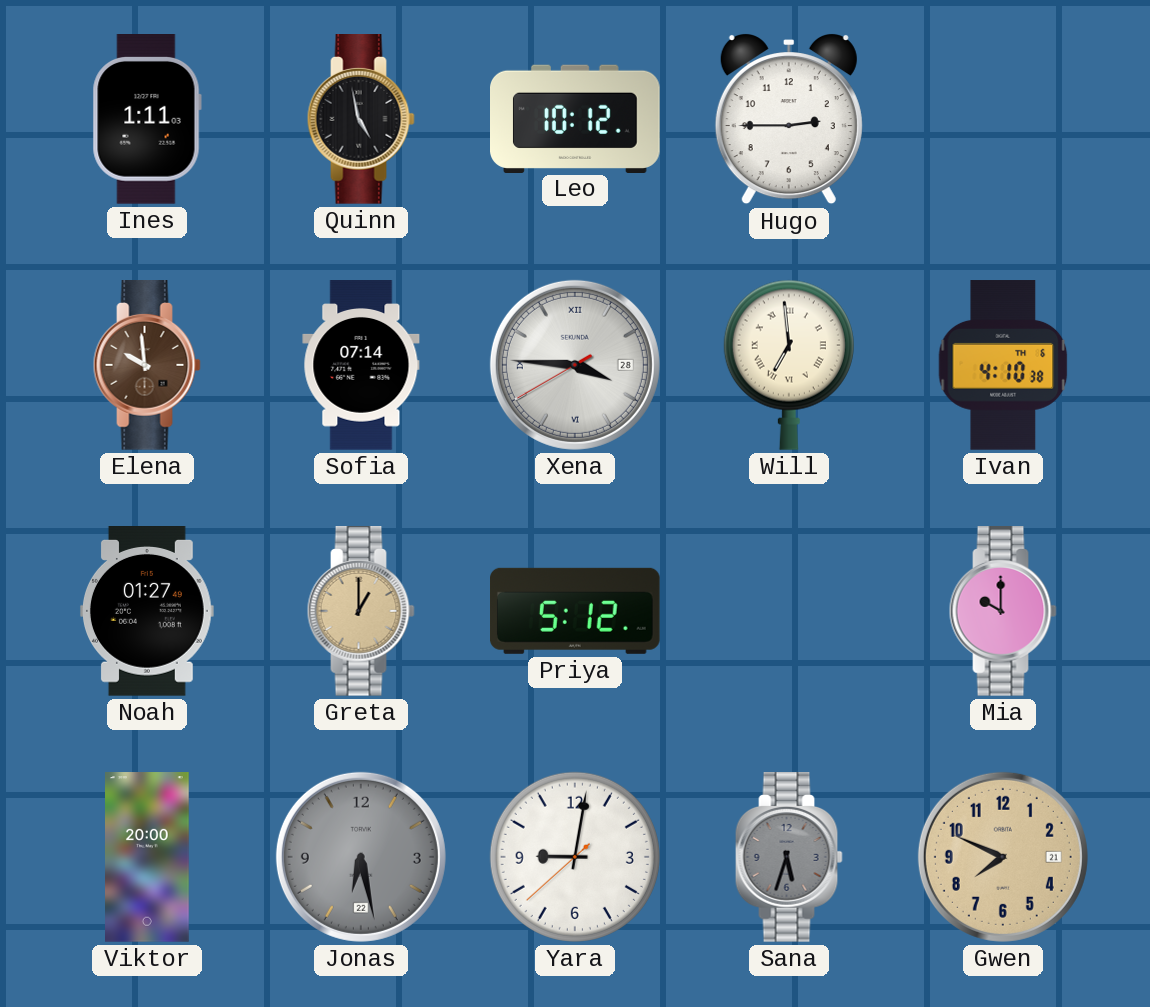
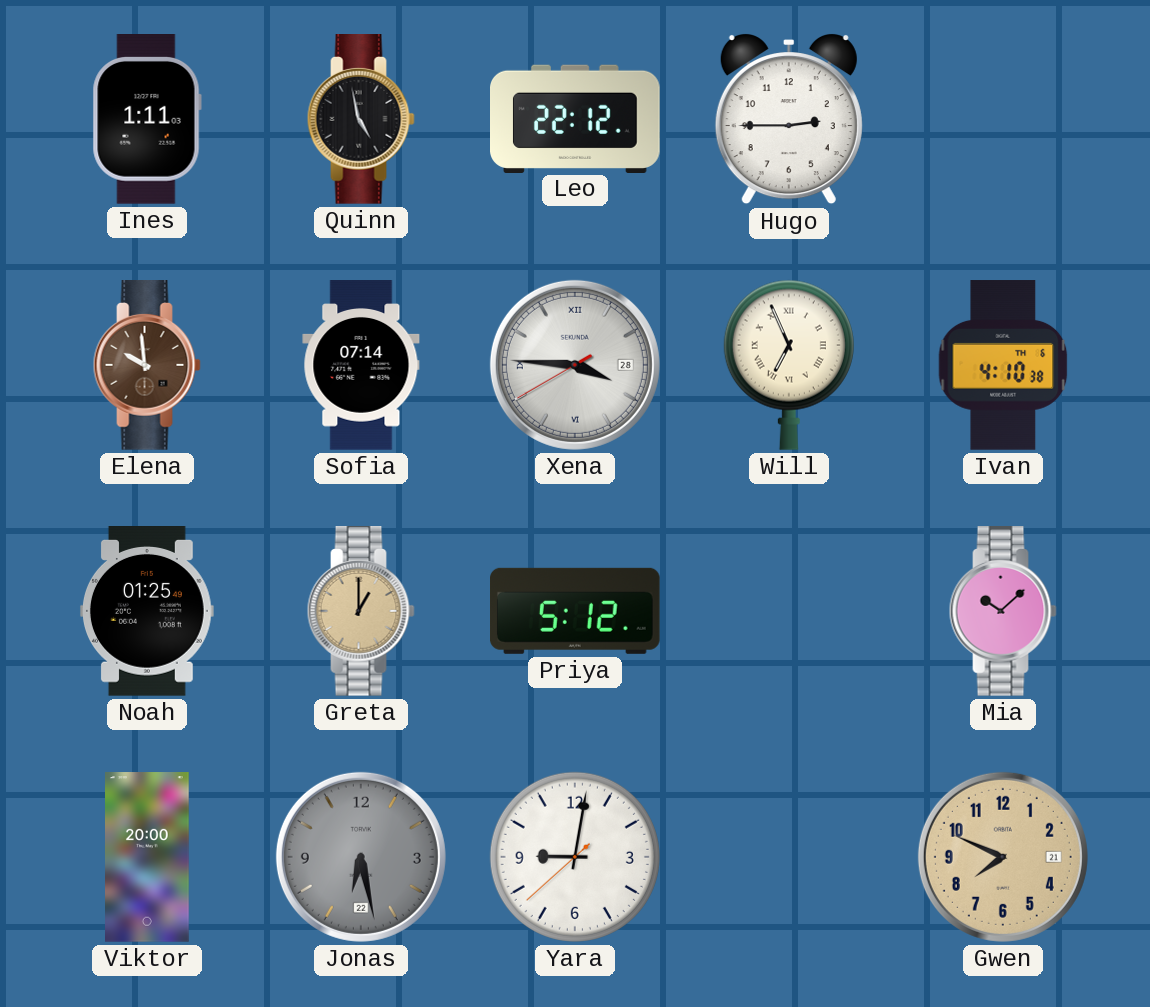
Leo: 10:12 -> 22:12
Will: 6:59 -> 6:56
Noah: 01:27 -> 01:25
Mia: 10:00 -> 10:08
Sana: 5:33 -> none
